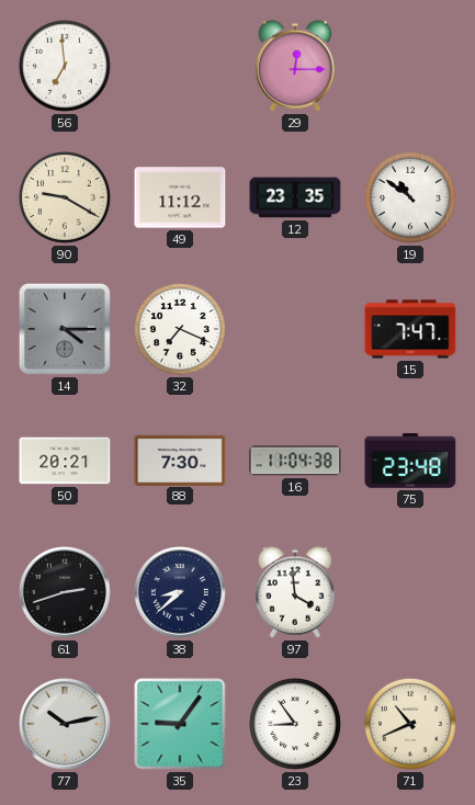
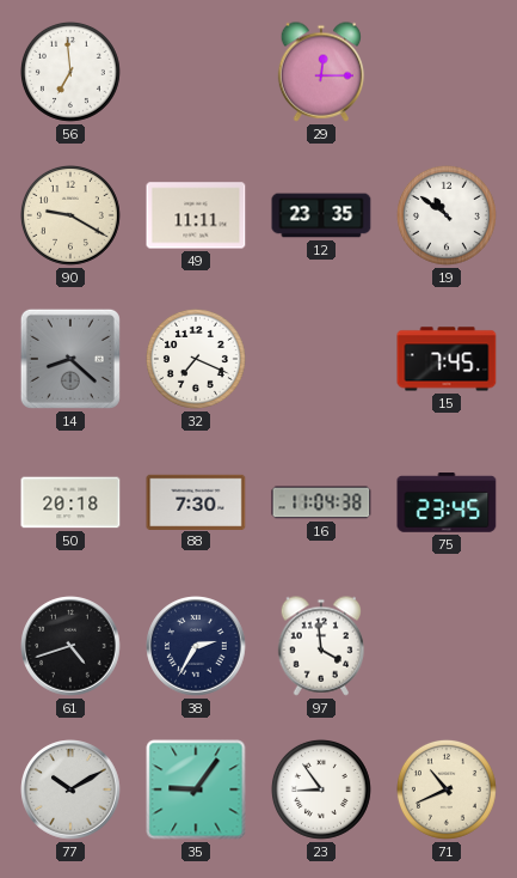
49: 11:12 -> 11:11
14: 4:15 -> 8:22
15: 7:47 -> 7:45
50: 20:21 -> 20:18
75: 23:48 -> 23:45
61: 2:42 -> 4:42
38: 8:38 -> 2:35
77: 10:13 -> 10:10
